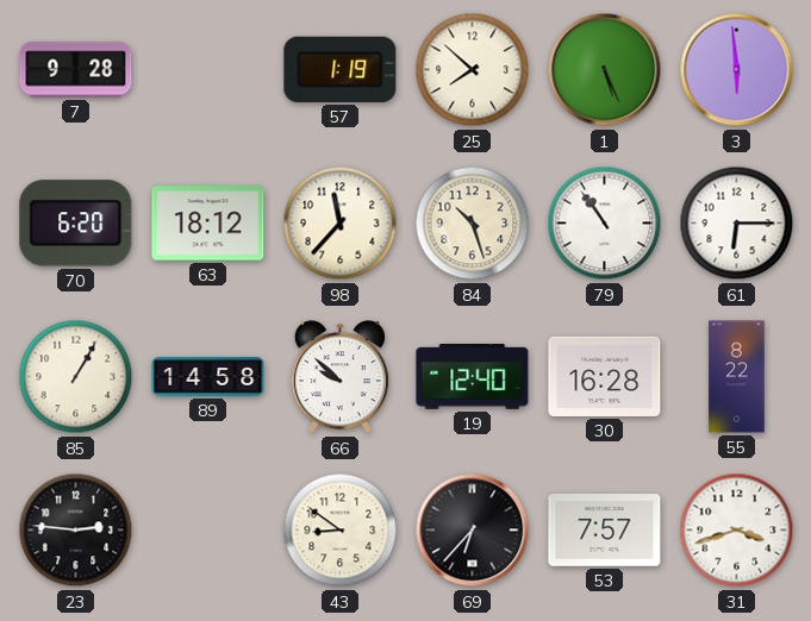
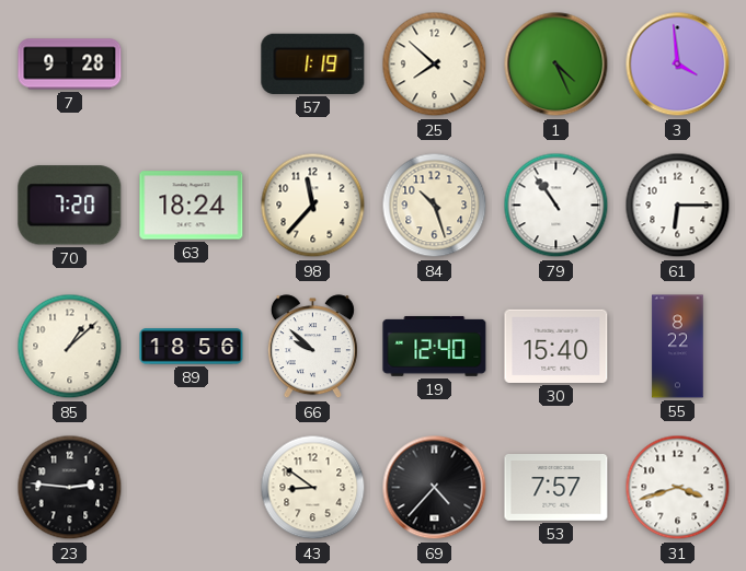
1: 5:26 -> 4:26
3: 5:59 -> 3:59
70: 6:20 -> 7:20
63: 18:12 -> 18:24
85: 1:05 -> 1:08
89: 14:58 -> 18:56
30: 16:28 -> 15:40
69: 6:37 -> 4:37
